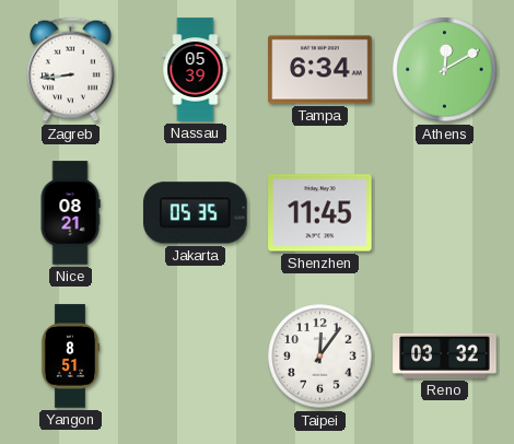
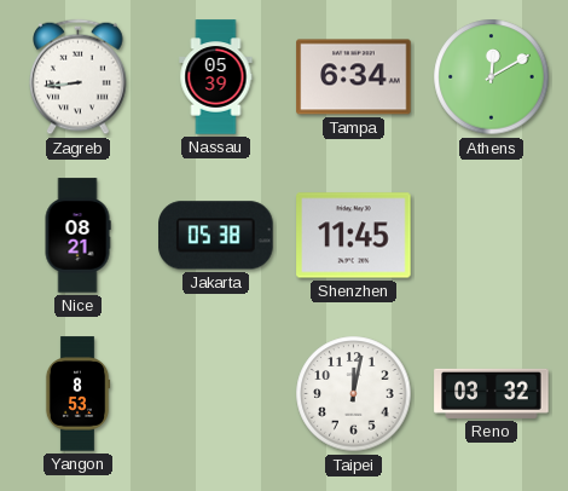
Jakarta: 05:35 -> 05:38
Yangon: 8:51 -> 8:53
Taipei: 12:06 -> 12:02
